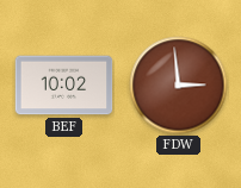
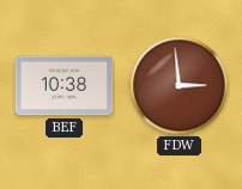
BEF: 10:02 -> 10:38
